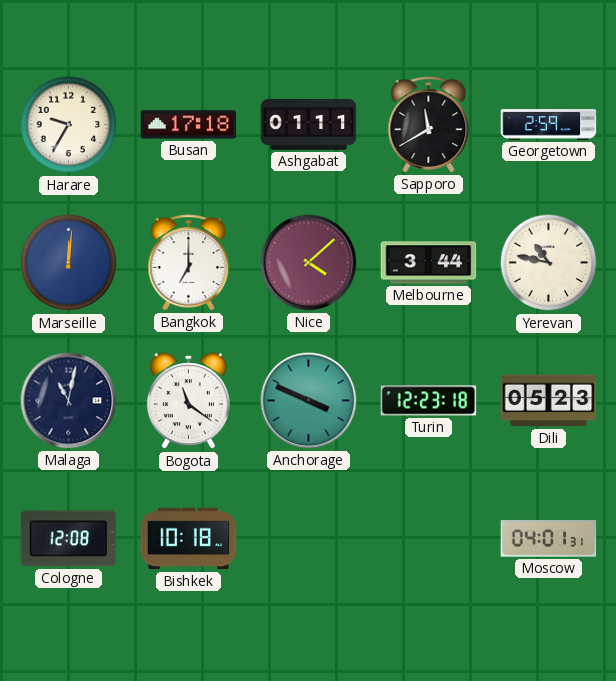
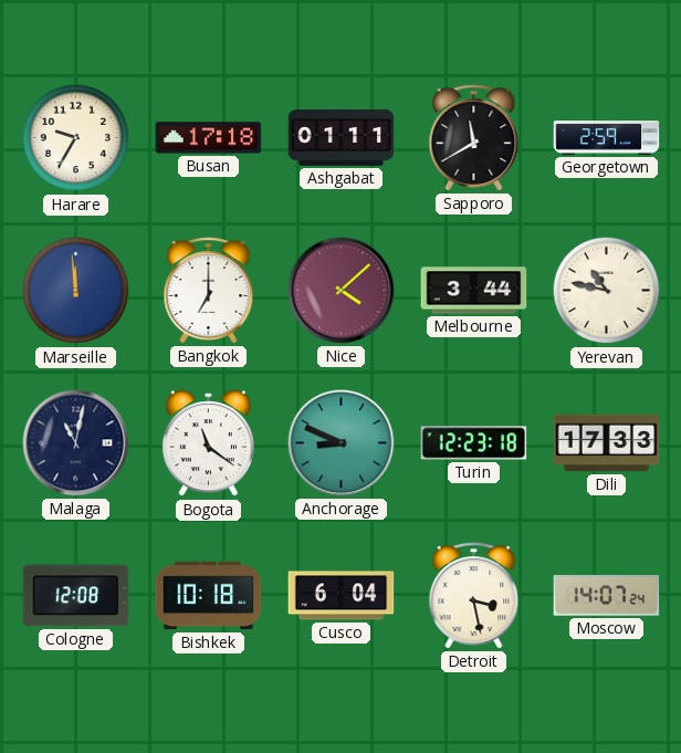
Marseille: 12:01 -> 11:59
Anchorage: 3:49 -> 8:49
Dili: 05:23 -> 17:33
Cusco: none -> 6:04
Detroit: none -> 3:28
Moscow: 04:01 -> 14:07
